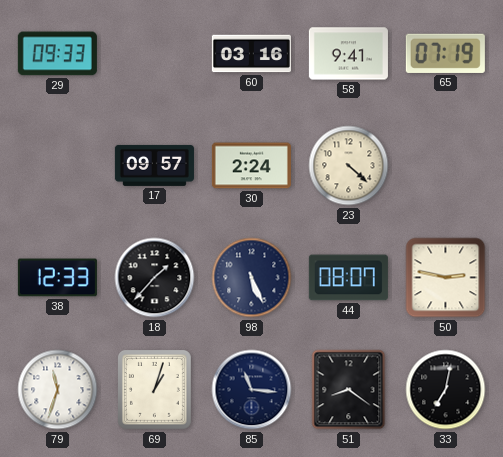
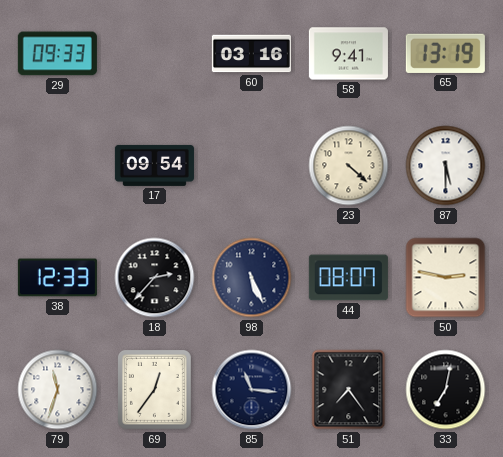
65: 07:19 -> 13:19
17: 09:57 -> 09:54
30: 2:24 -> none
87: none -> 5:30
18: 1:37 -> 2:37
69: 1:03 -> 12:36
51: 8:21 -> 7:24
